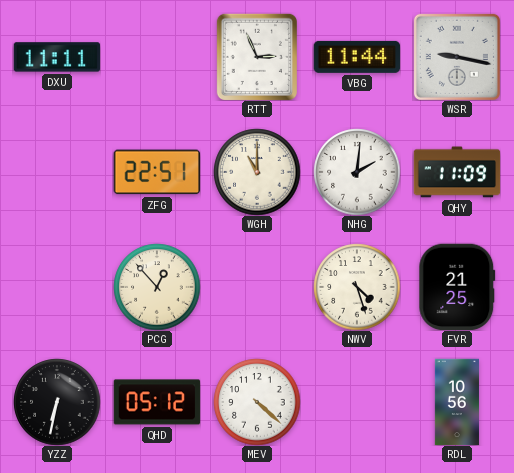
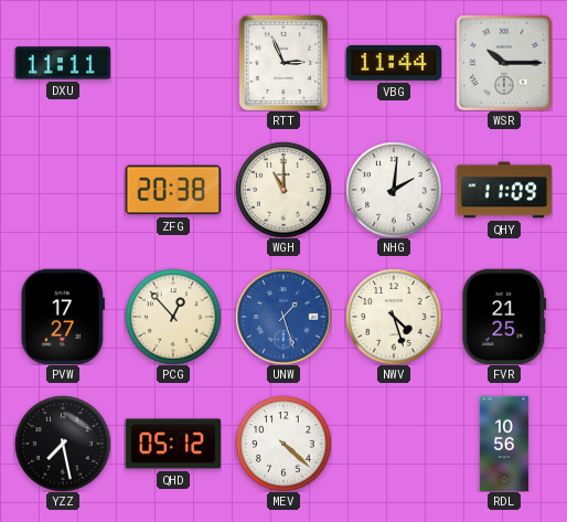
WSR: 9:17 -> 10:15
ZFG: 22:51 -> 20:38
PVW: none -> 17:27
UNW: none -> 1:27
YZZ: 6:32 -> 7:28
